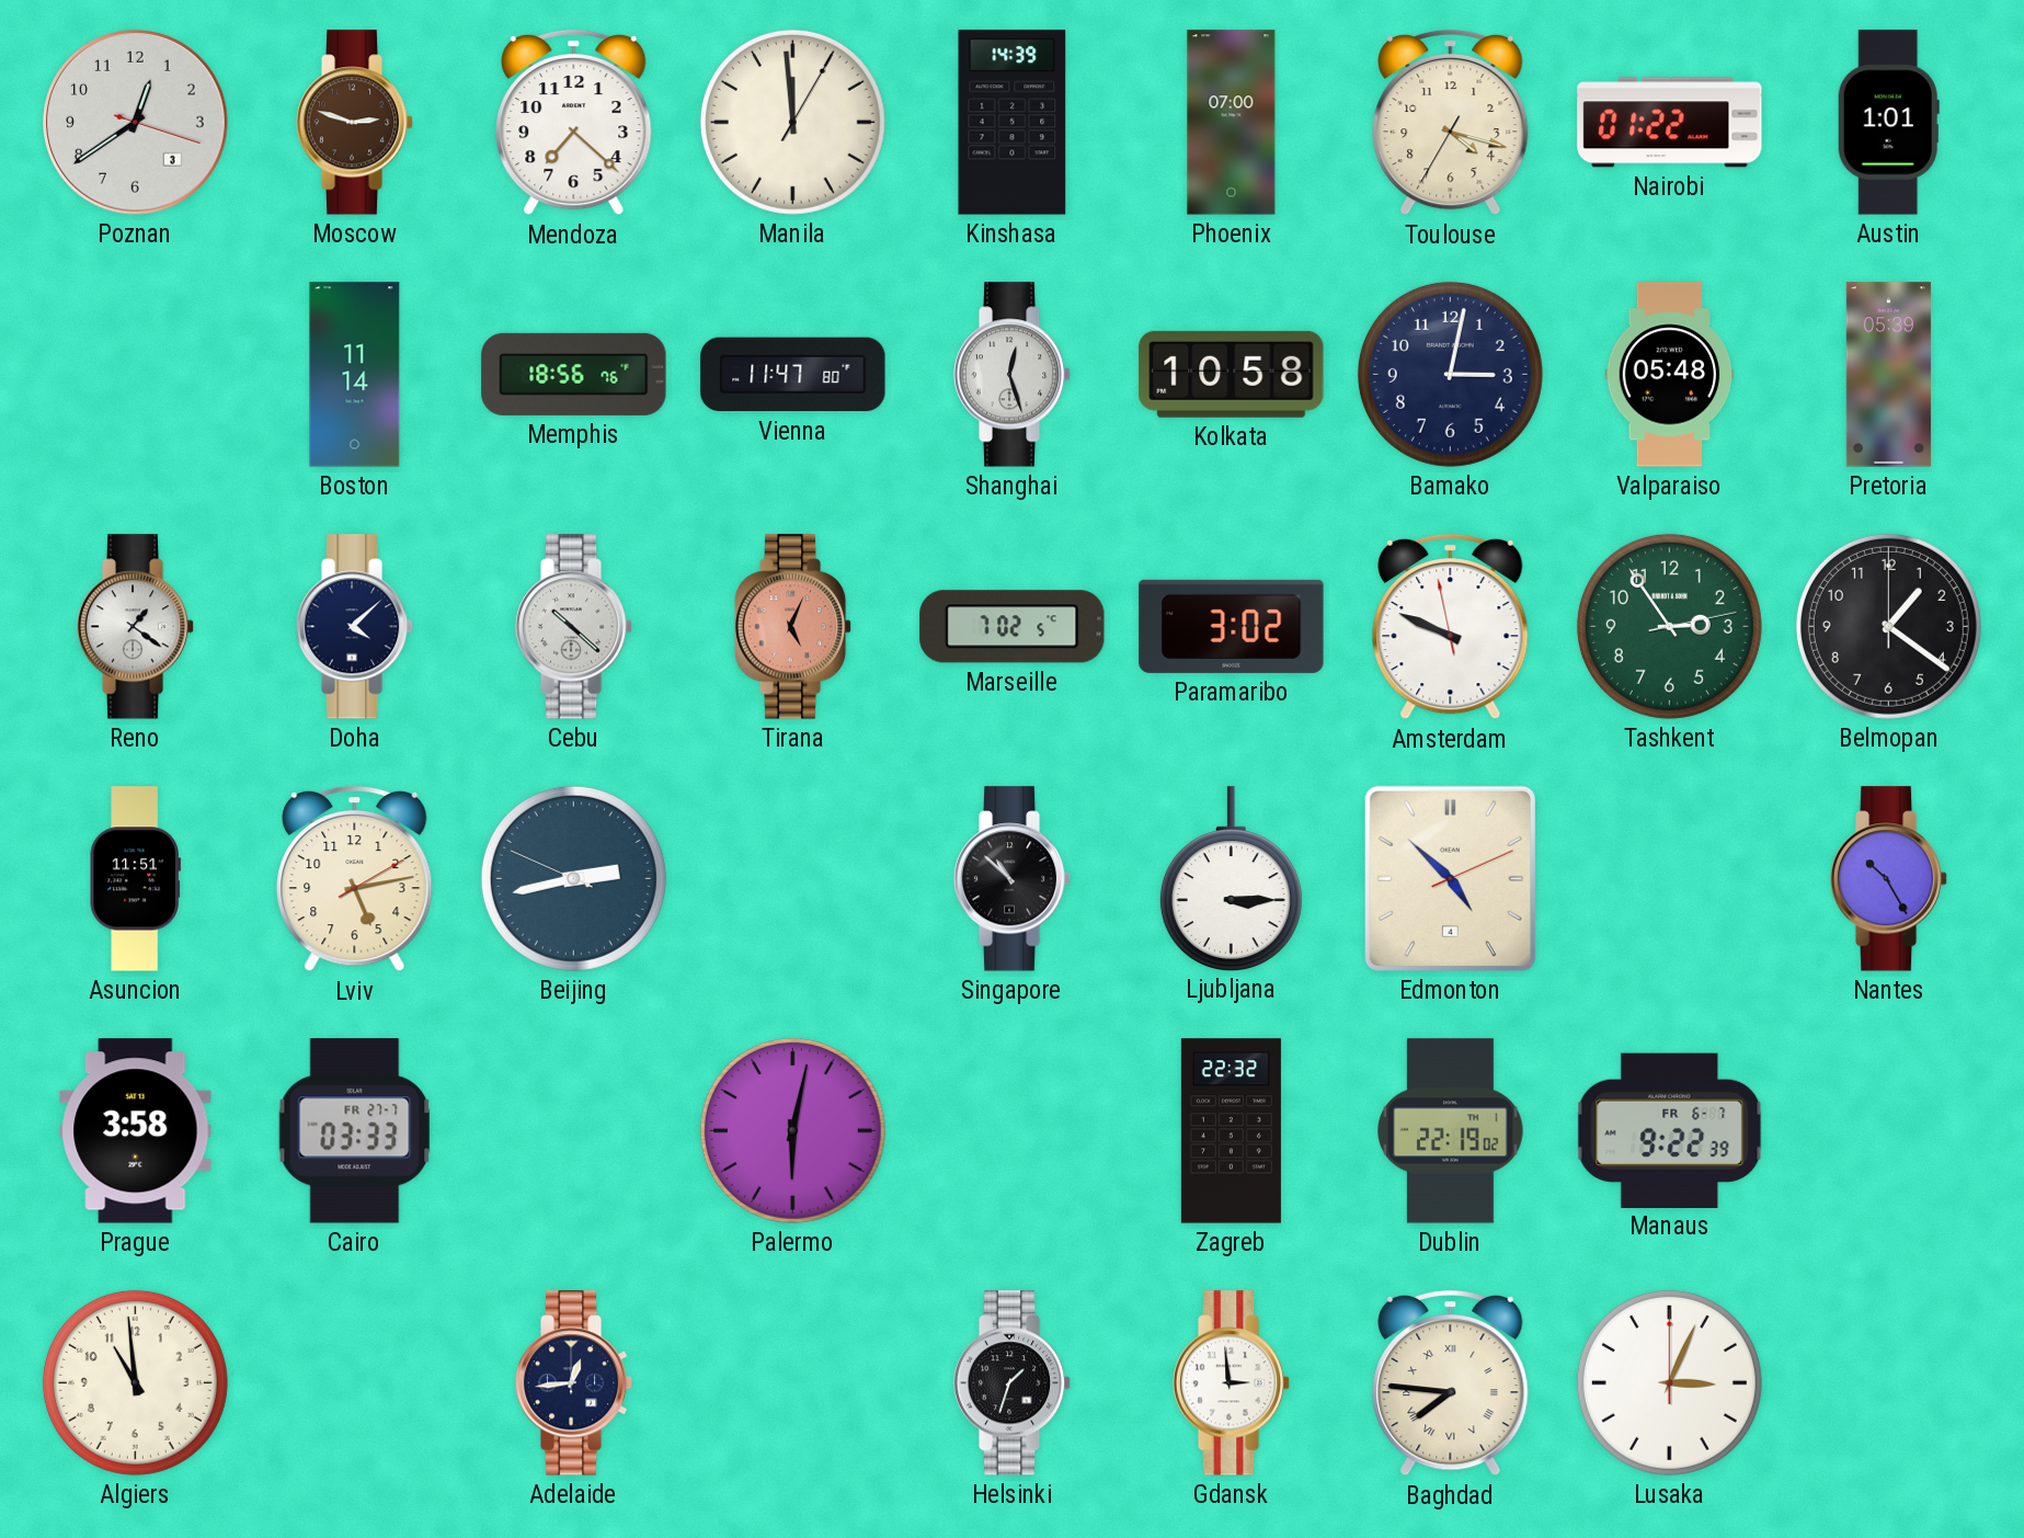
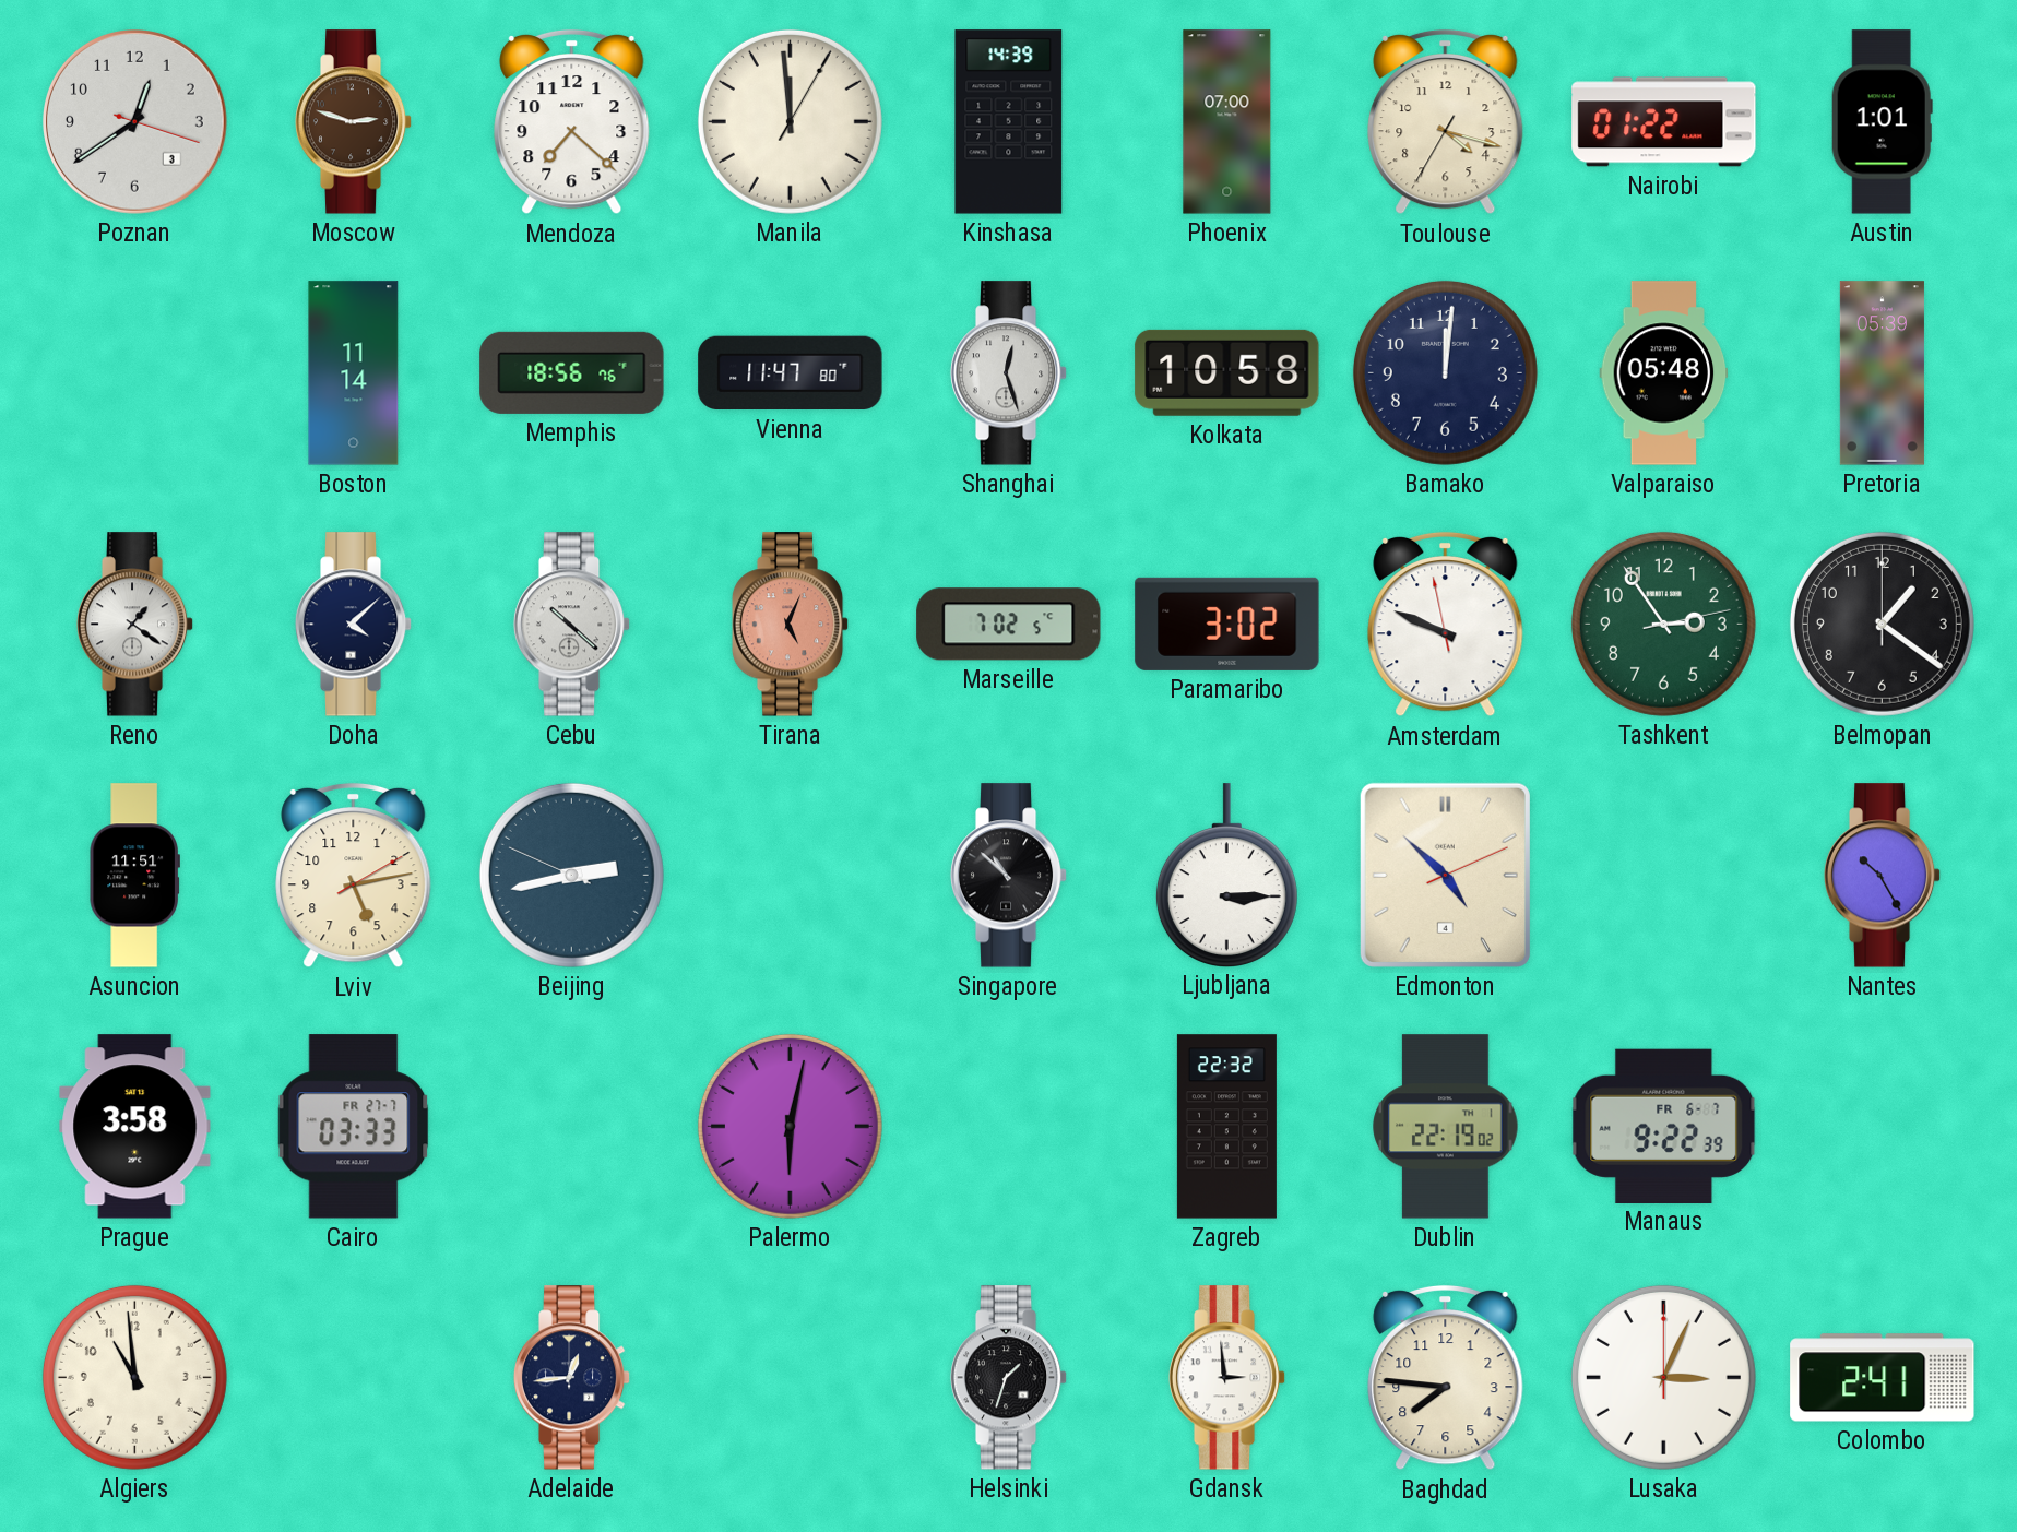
Bamako: 3:02 -> 12:01
Baghdad numerals: Roman -> Arabic
Colombo: none -> 2:41
